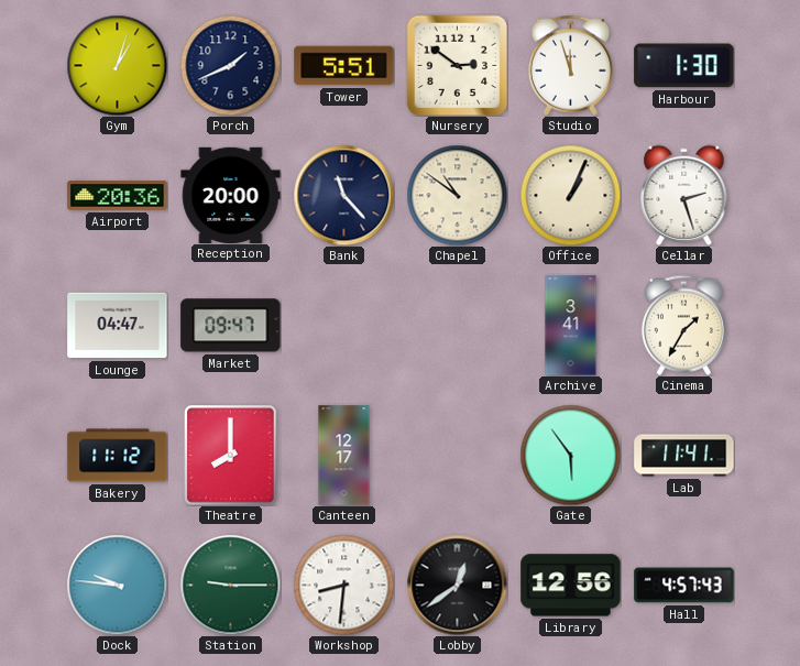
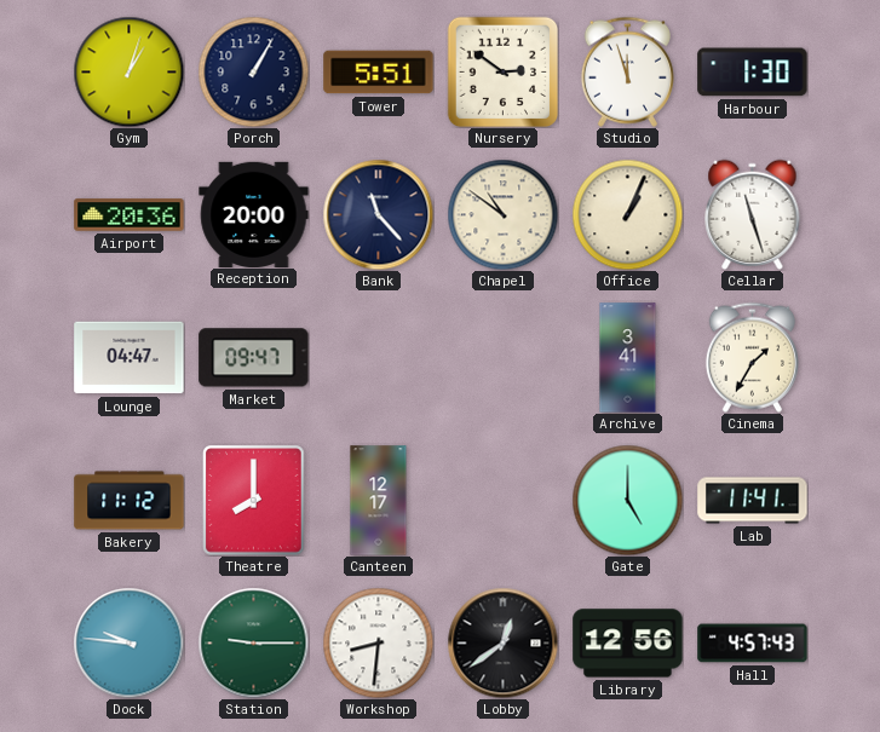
Porch: 1:41 -> 1:05
Cellar: 2:27 -> 11:27
Gate: 5:54 -> 5:00
